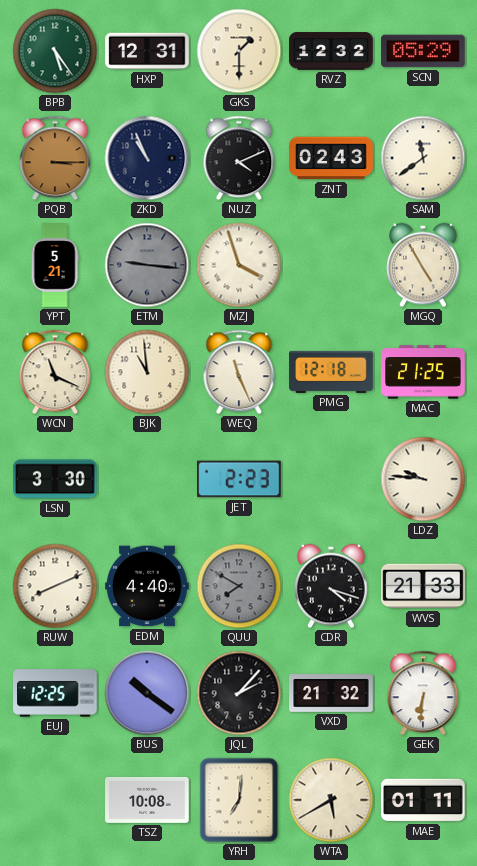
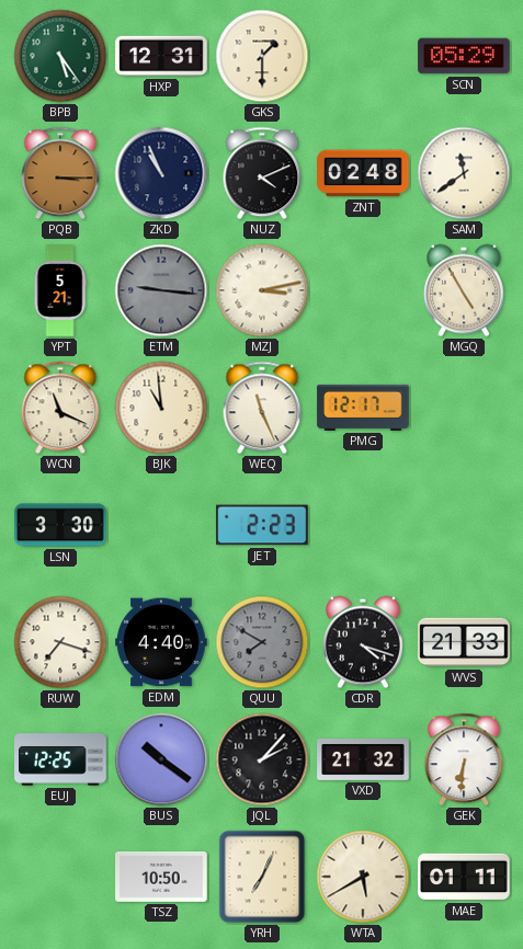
RVZ: 12:32 -> none
ZNT: 02:43 -> 02:48
MZJ: 3:57 -> 3:13
PMG: 12:18 -> 12:17
MAC: 21:25 -> none
LDZ: 9:46 -> none
RUW: 8:11 -> 7:18
TSZ: 10:08 -> 10:50
YRH: 7:01 -> 7:04
